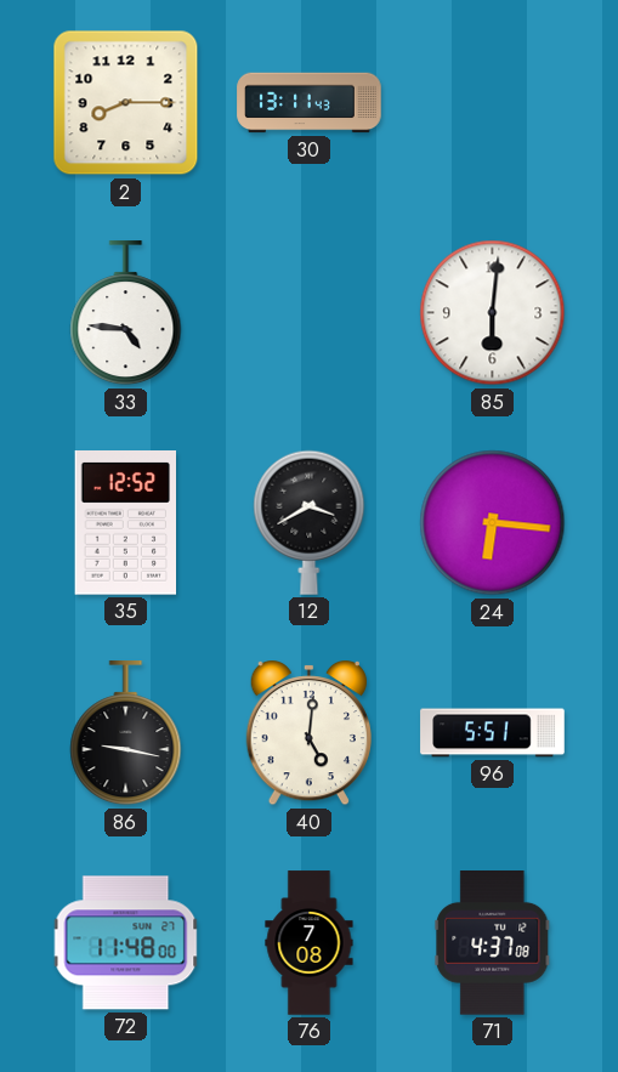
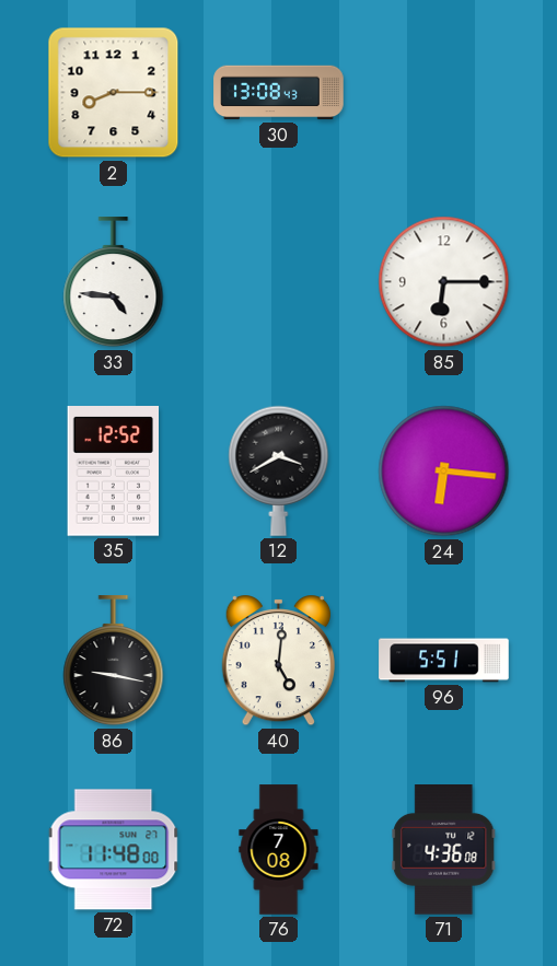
30: 13:11 -> 13:08
85: 6:01 -> 6:15
71: 4:37 -> 4:36
